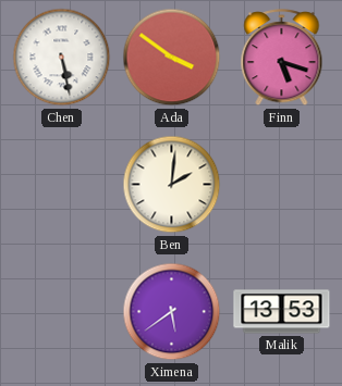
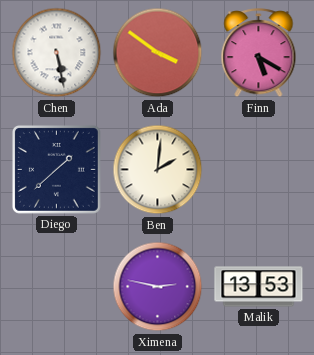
Finn: 5:18 -> 5:20
Diego: none -> 1:38
Ximena: 5:39 -> 2:47
